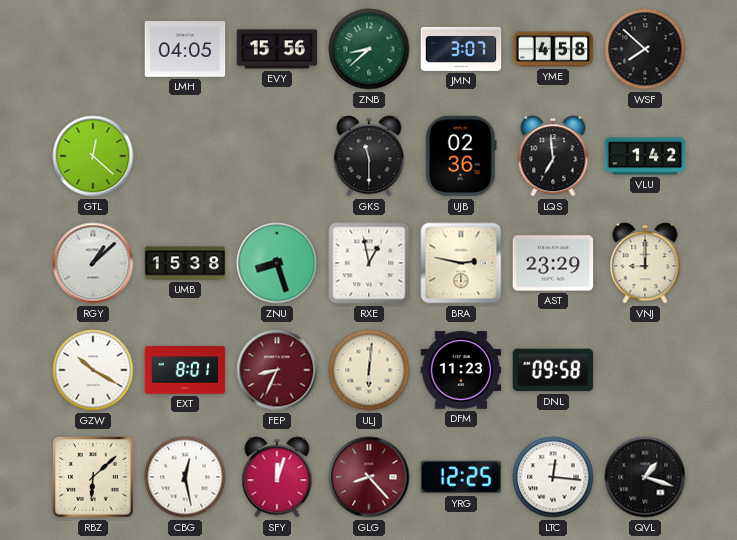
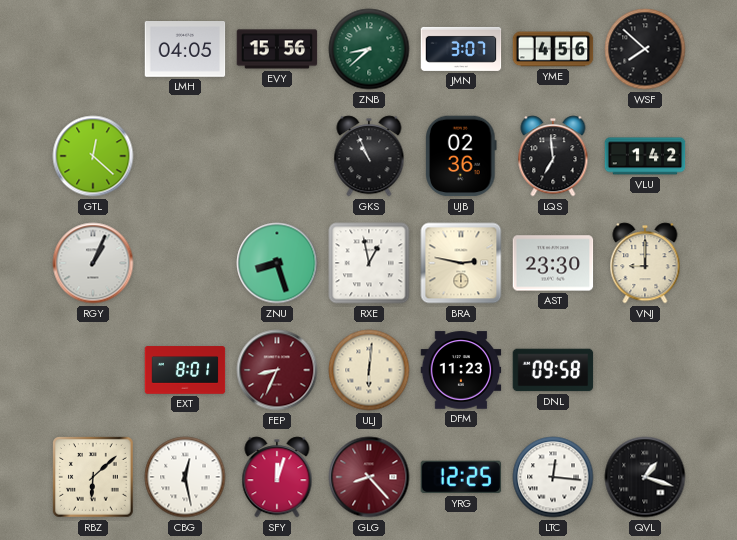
YME: 4:58 -> 4:56
GKS: 11:30 -> 10:56
RGY: 1:08 -> 1:04
UMB: 15:38 -> none
AST: 23:29 -> 23:30
GZW: 10:20 -> none
